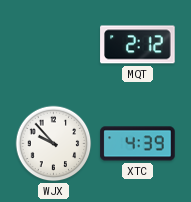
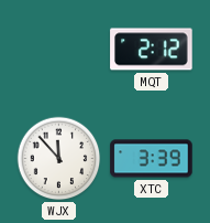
WJX: 9:53 -> 11:53
XTC: 4:39 -> 3:39
